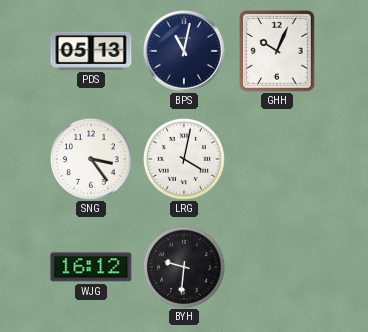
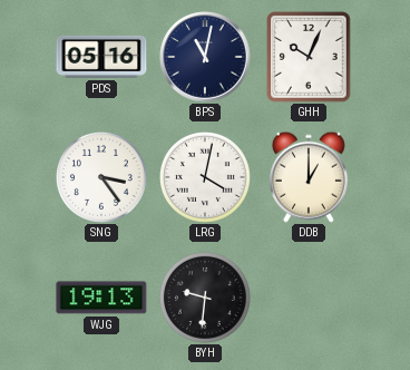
PDS: 05:13 -> 05:16
DDB: none -> 1:00
WJG: 16:12 -> 19:13
